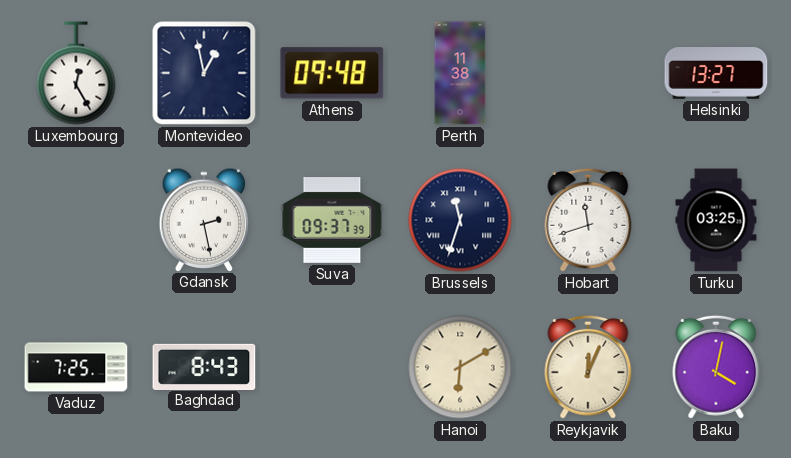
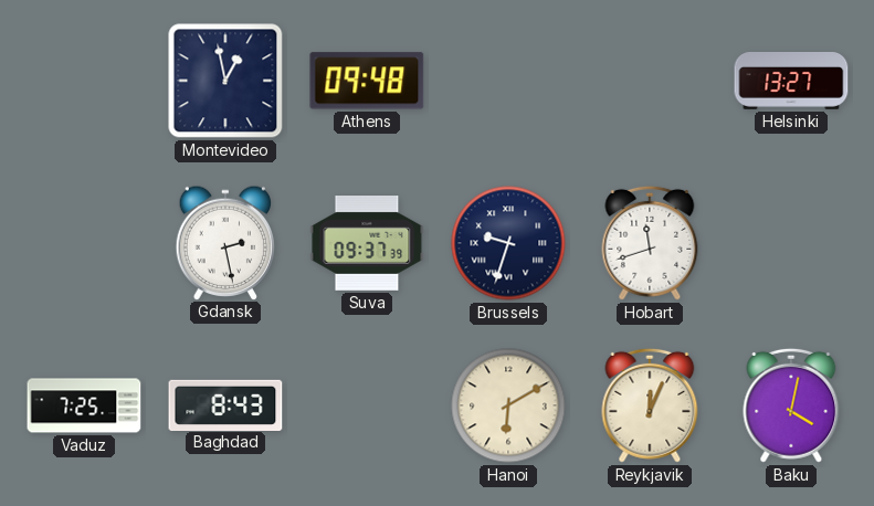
Luxembourg: 12:25 -> none
Perth: 11:38 -> none
Brussels: 11:33 -> 9:33
Turku: 03:25 -> none
